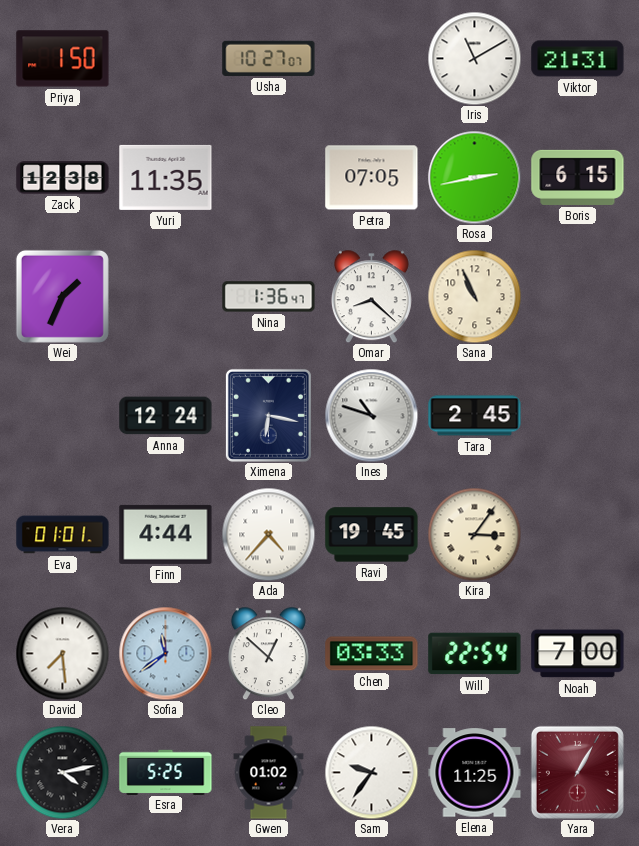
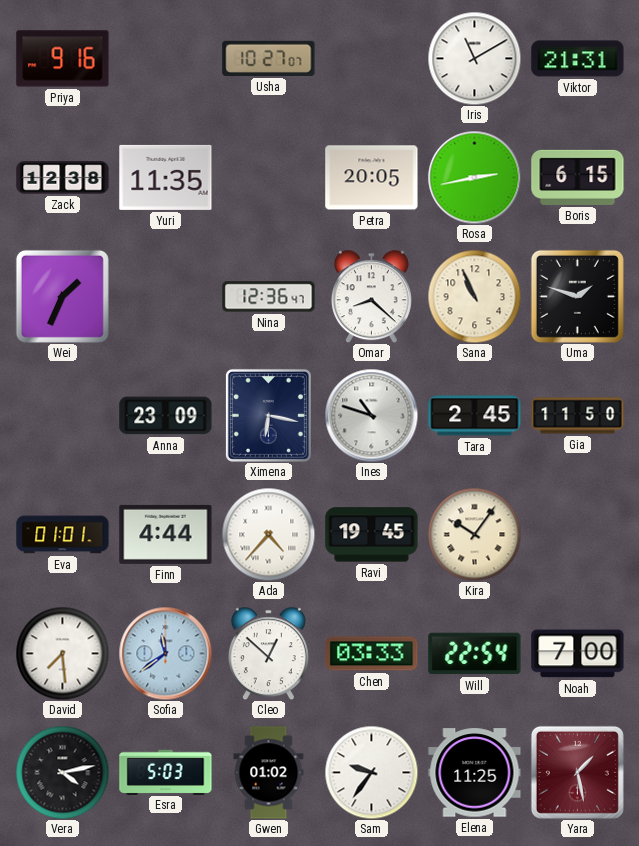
Priya: 1:50 -> 9:16
Petra: 07:05 -> 20:05
Nina: 1:36 -> 12:36
Uma: none -> 1:48
Anna: 12:24 -> 23:09
Gia: none -> 11:50
Kira: 3:06 -> 10:06
Esra: 5:25 -> 5:03
Yara: 1:05 -> 1:28
